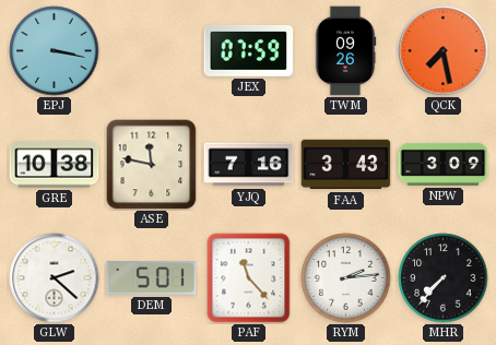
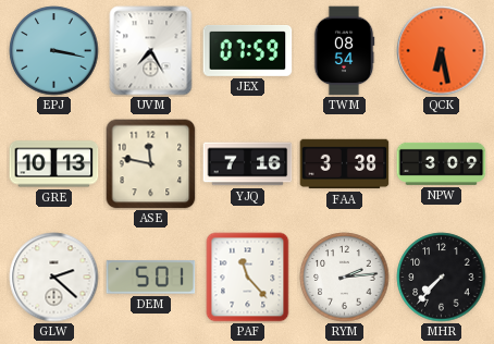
UVM: none -> 7:25
TWM: 09:26 -> 08:54
QCK: 7:28 -> 6:28
GRE: 10:38 -> 10:13
FAA: 3:43 -> 3:38
